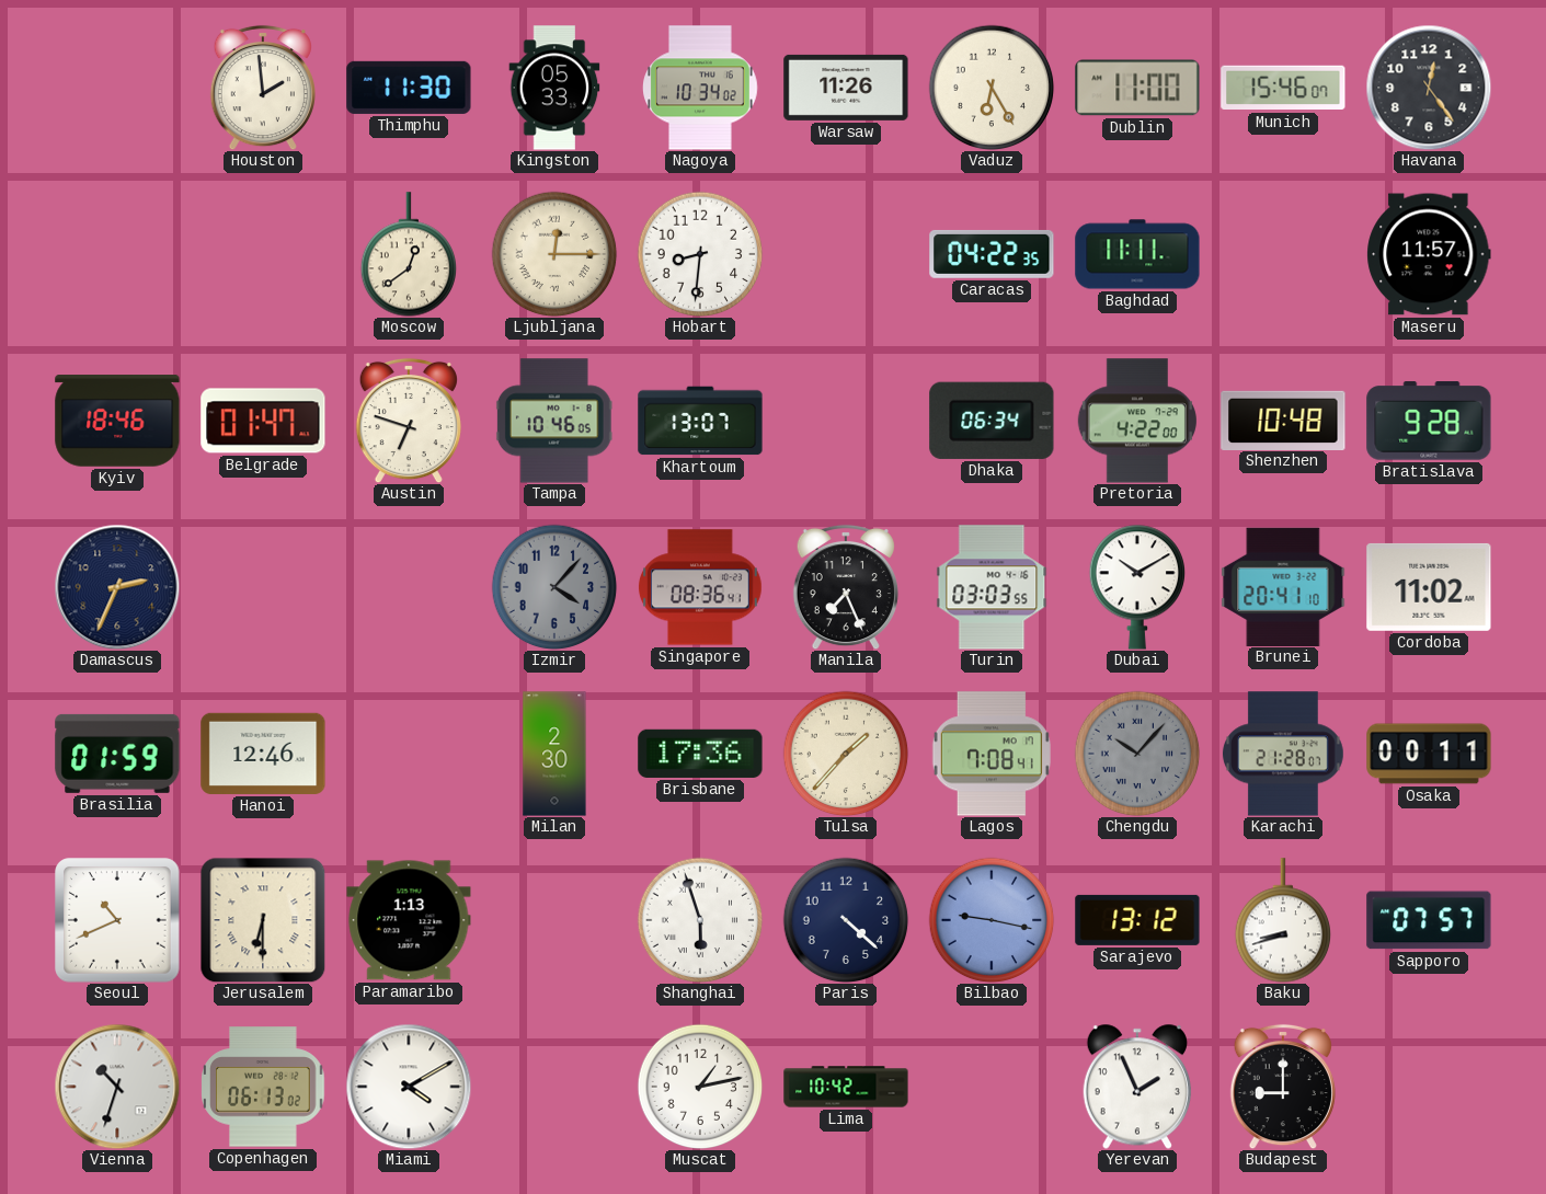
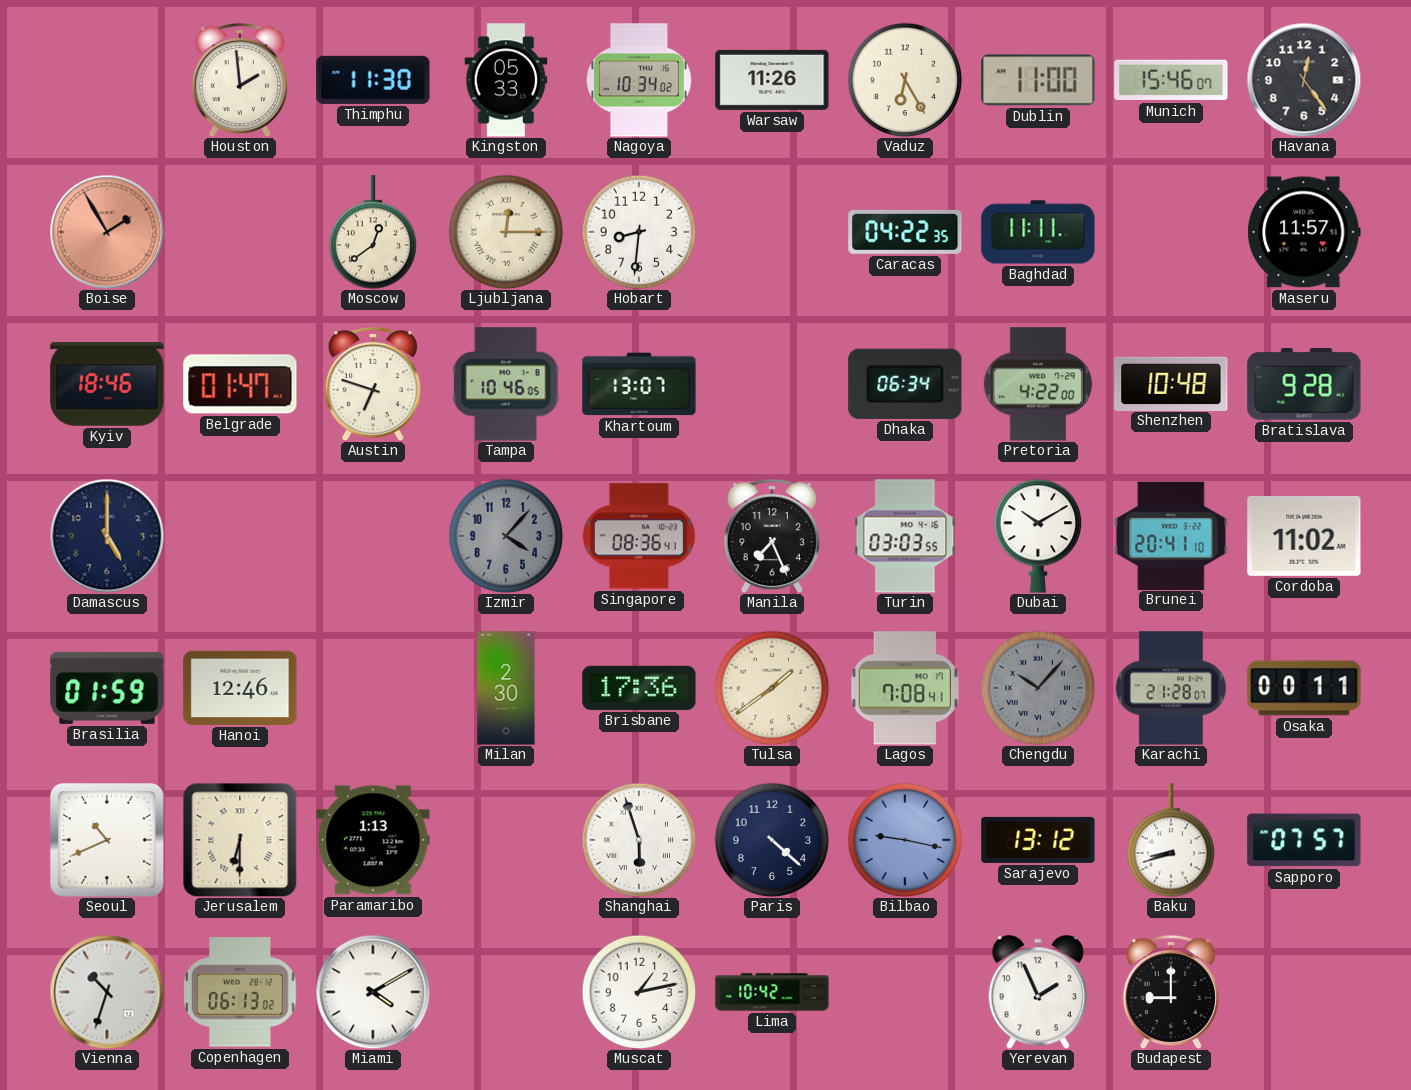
Boise: none -> 1:55
Damascus: 2:34 -> 5:00
Tulsa: 1:37 -> 1:39
